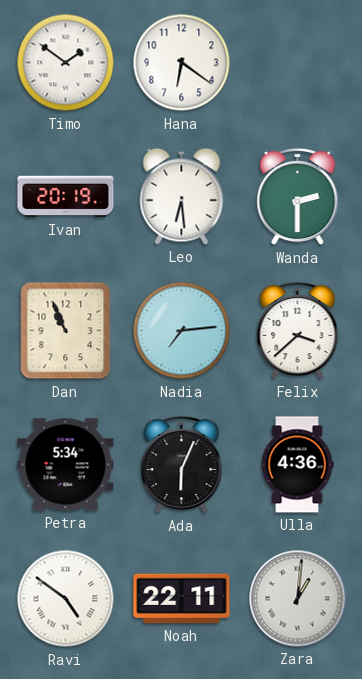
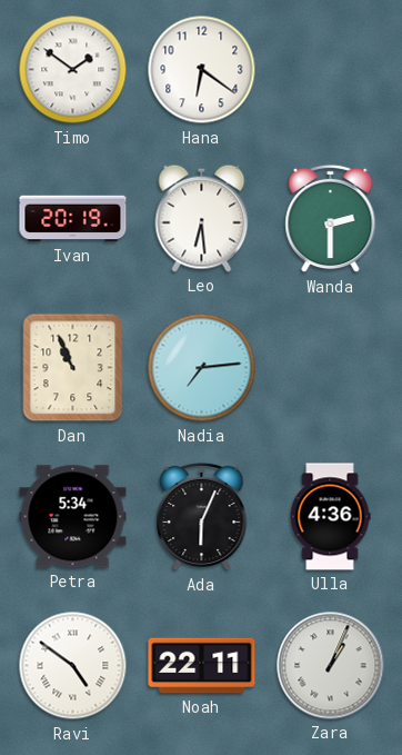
Felix: 3:38 -> none
Zara: 1:01 -> 1:04
